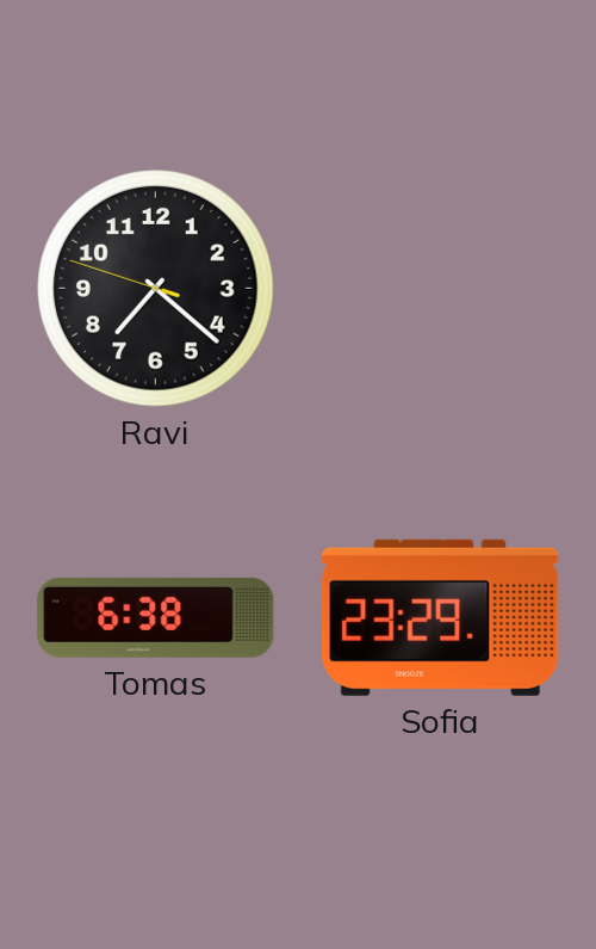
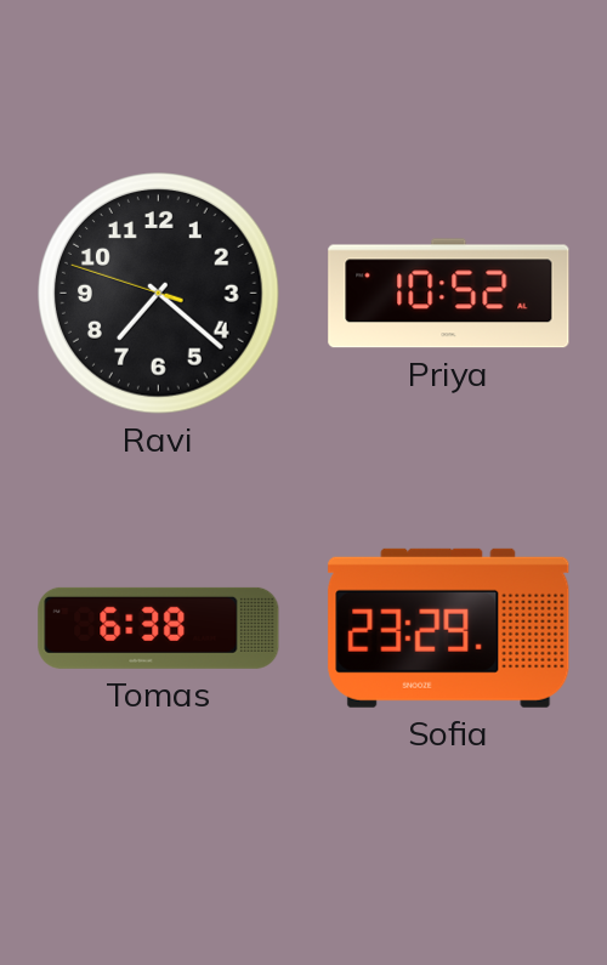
Priya: none -> 10:52
